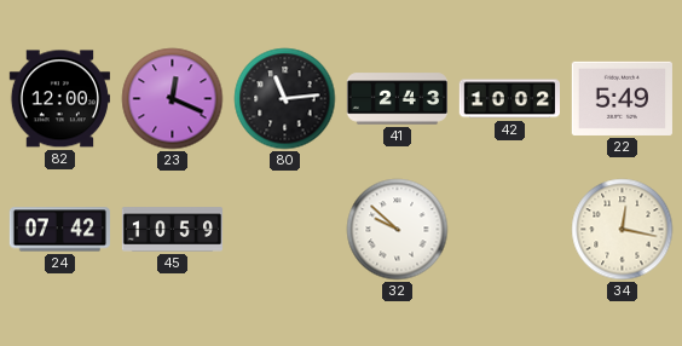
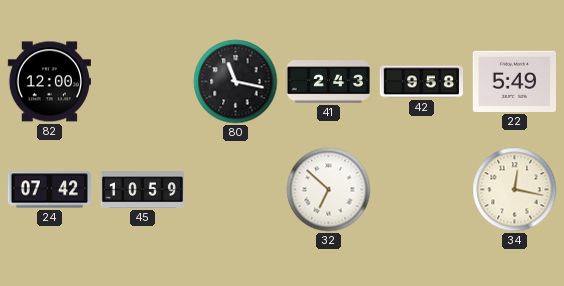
23: 12:19 -> none
80: 11:14 -> 11:17
42: 10:02 -> 9:58
32: 9:52 -> 6:52
